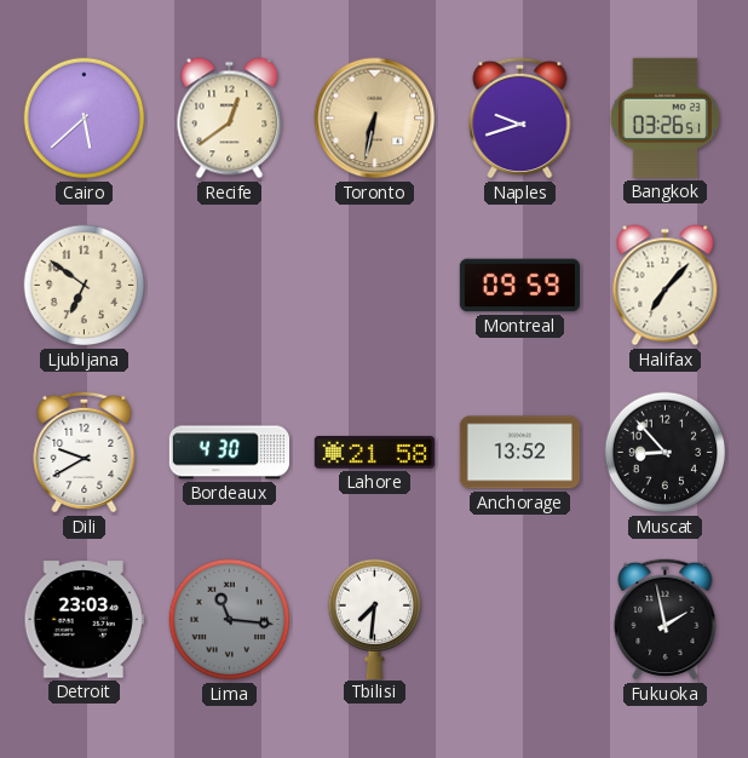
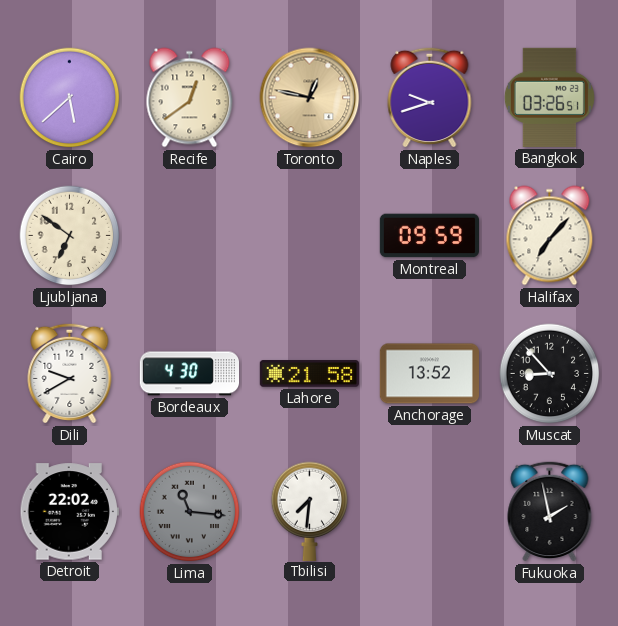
Toronto: 6:32 -> 12:47
Detroit: 23:03 -> 22:02
